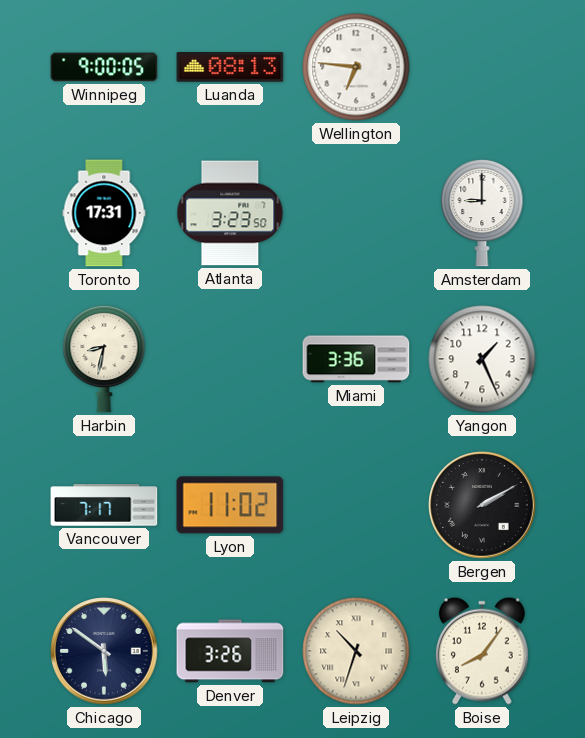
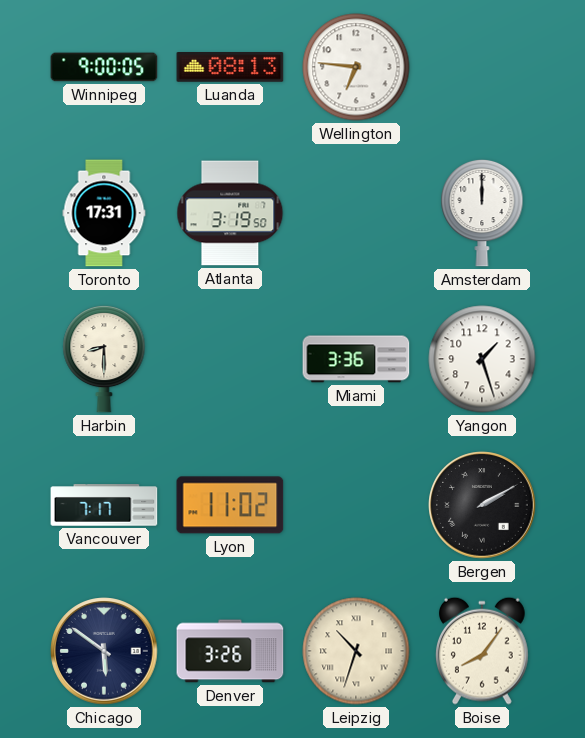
Atlanta: 3:23 -> 3:19
Amsterdam: 9:00 -> 12:00
Harbin: 8:32 -> 8:30
Yangon: 1:26 -> 1:27
